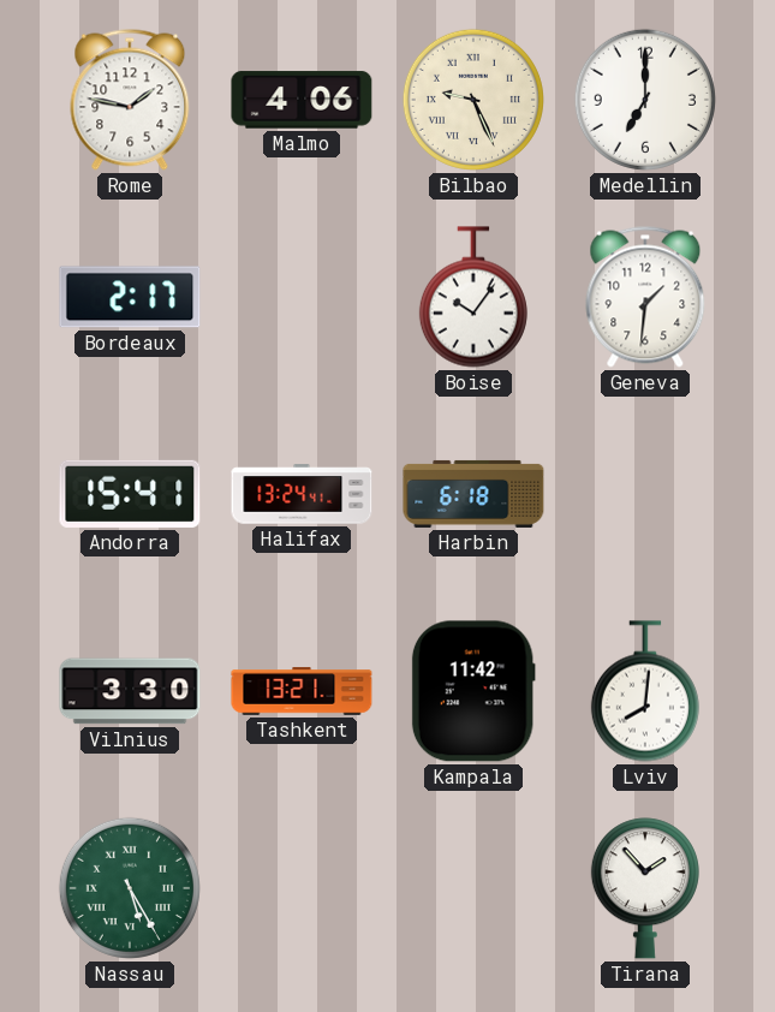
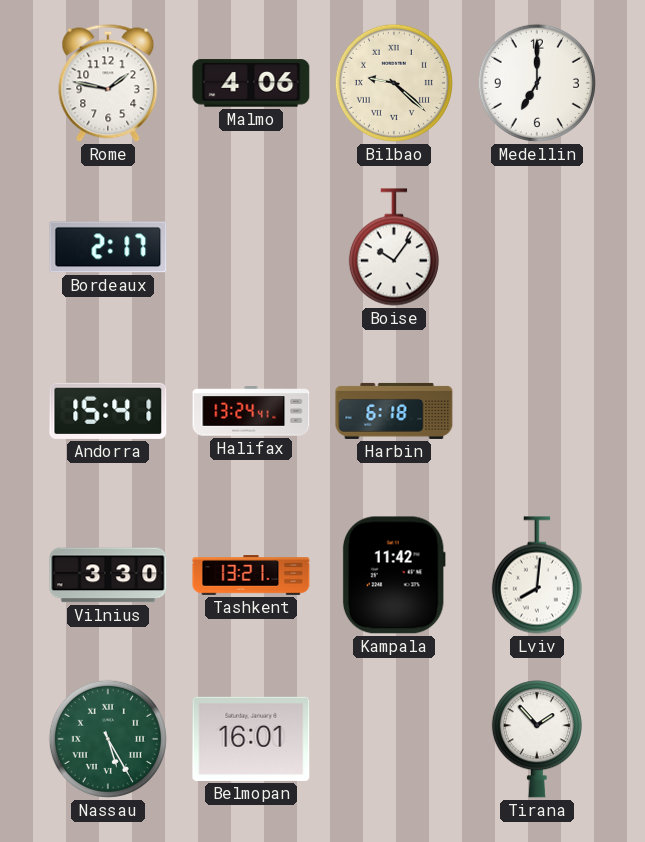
Bilbao: 9:26 -> 9:22
Geneva: 1:31 -> none
Belmopan: none -> 16:01
